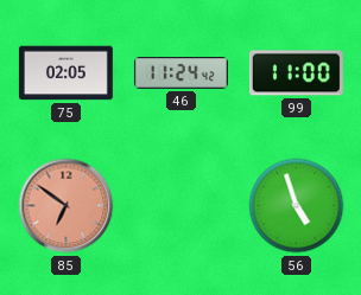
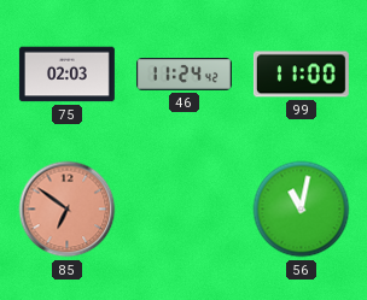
75: 02:05 -> 02:03
56: 4:57 -> 11:02
